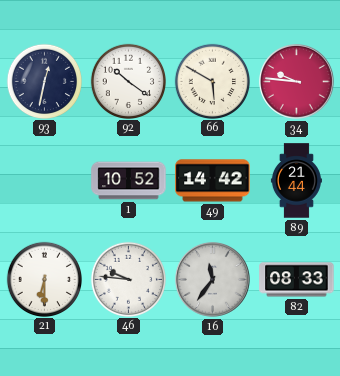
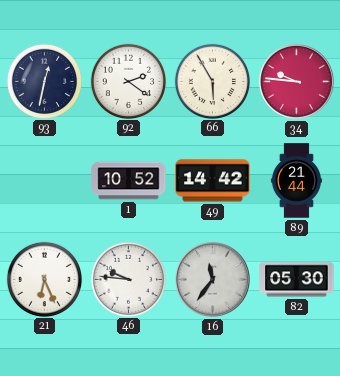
92: 10:21 -> 2:21
66: 5:50 -> 5:55
21: 6:30 -> 6:26
82: 08:33 -> 05:30
